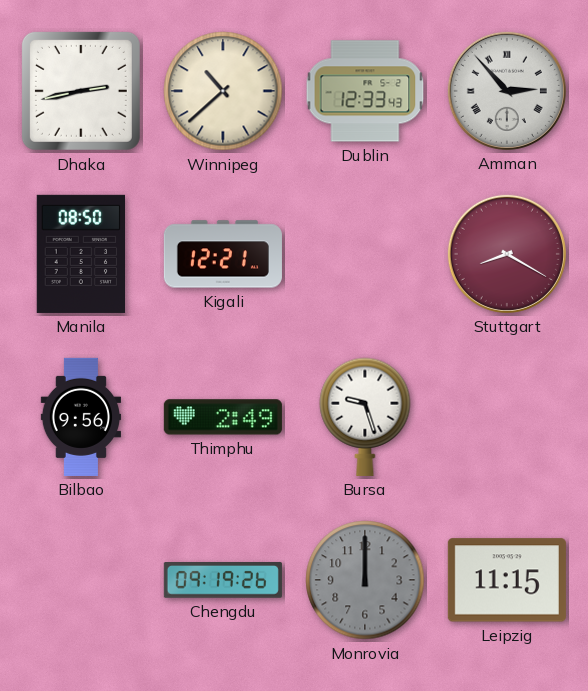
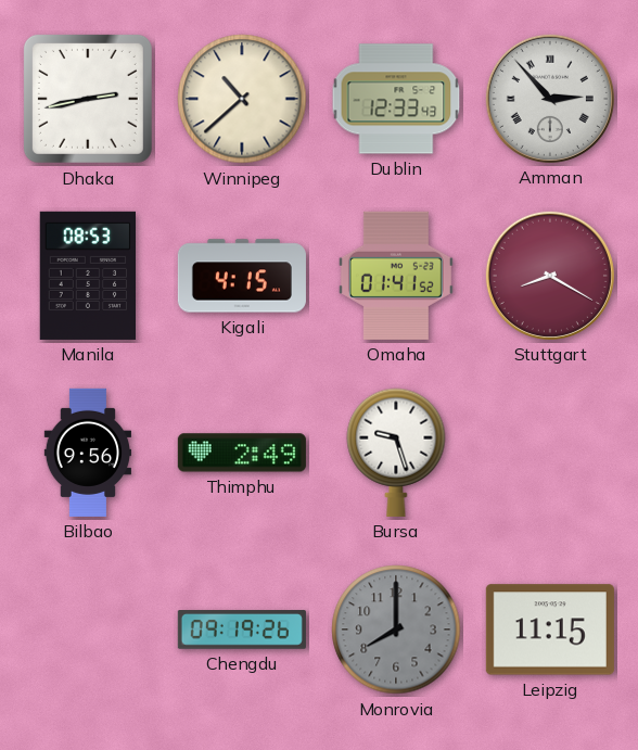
Manila: 08:50 -> 08:53
Kigali: 12:21 -> 4:15
Omaha: none -> 01:41
Monrovia: 12:00 -> 8:00
